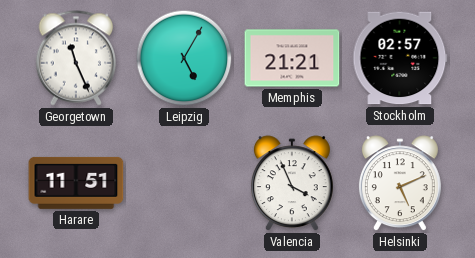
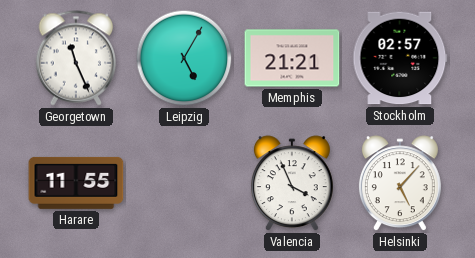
Harare: 11:51 -> 11:55
Helsinki: 5:11 -> 5:07
